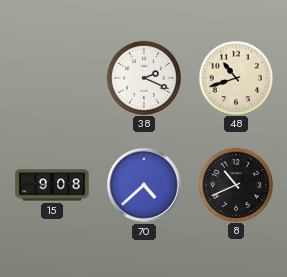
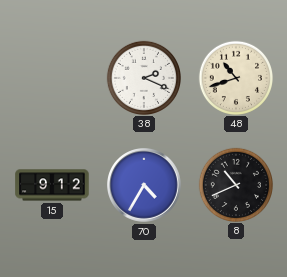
15: 9:08 -> 9:12
70: 4:38 -> 4:35
